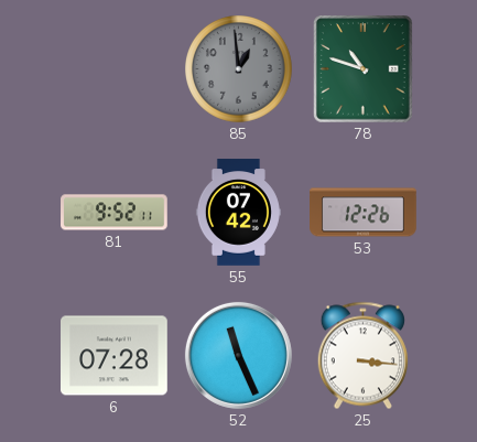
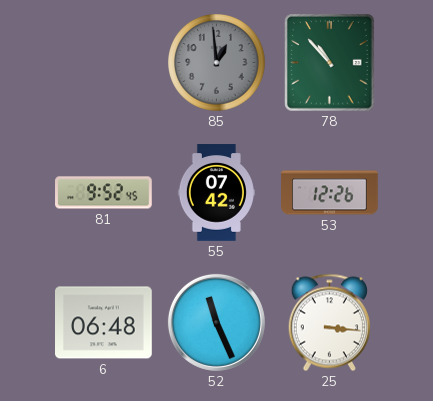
78: 10:48 -> 10:53
81: 9:52:11 -> 9:52:45
6: 07:28 -> 06:48
